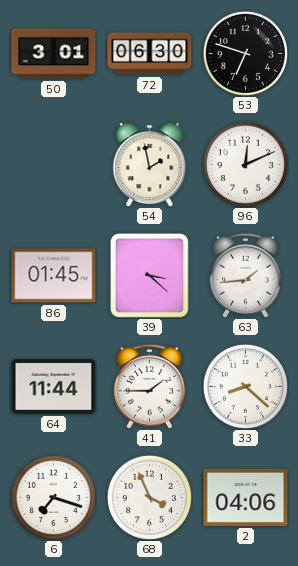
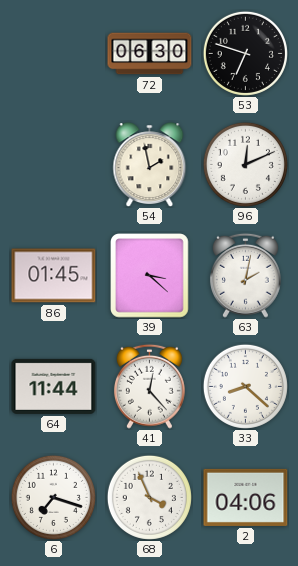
50: 3:01 -> none
63: 1:44 -> 2:02
41: 1:45 -> 12:23
